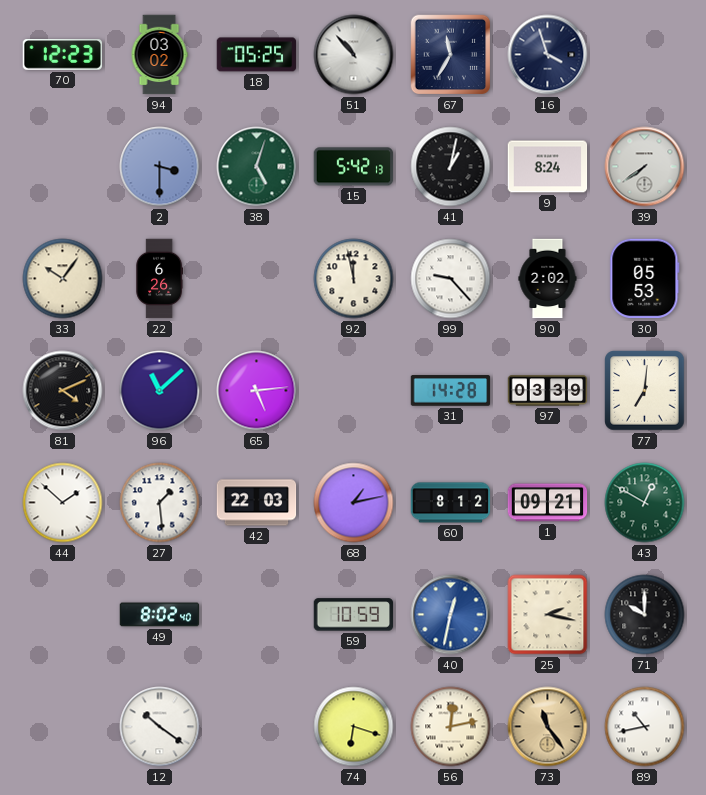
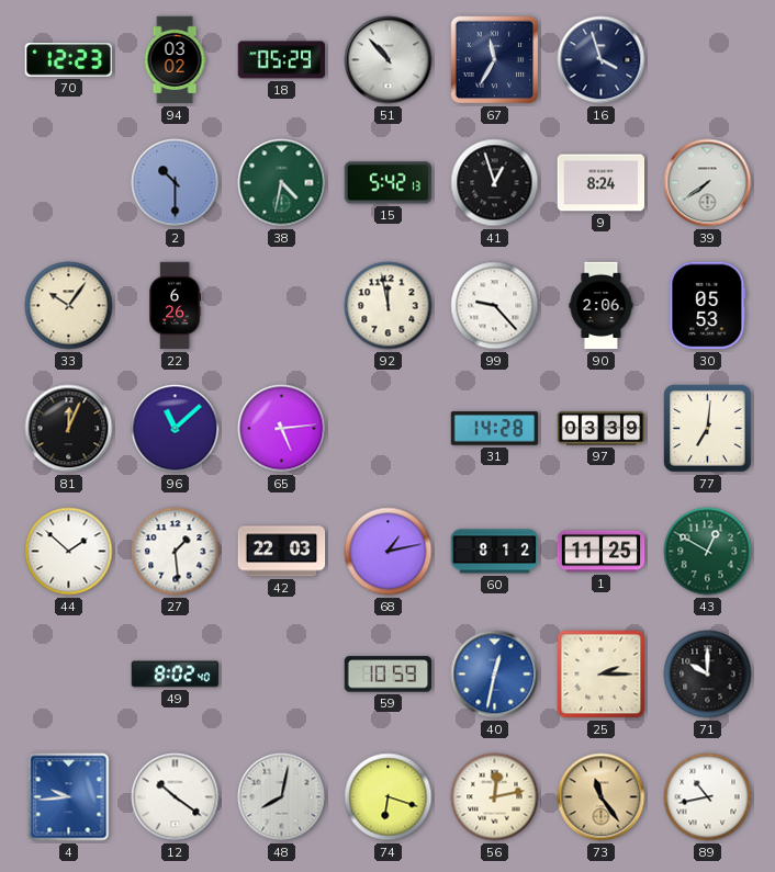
18: 05:25 -> 05:29
2: 3:30 -> 10:30
38: 5:03 -> 4:32
41: 1:02 -> 12:57
90: 2:02 -> 2:06
81: 4:11 -> 12:04
1: 09:21 -> 11:25
25: 2:17 -> 2:15
4: none -> 9:44
48: none -> 8:02
